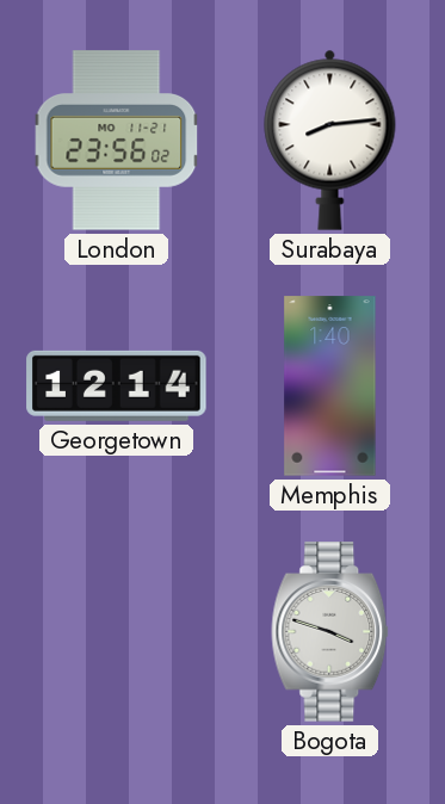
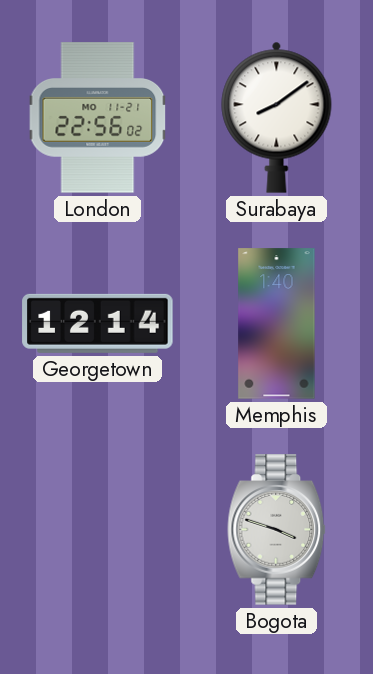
London: 23:56 -> 22:56
Surabaya: 8:14 -> 8:09
